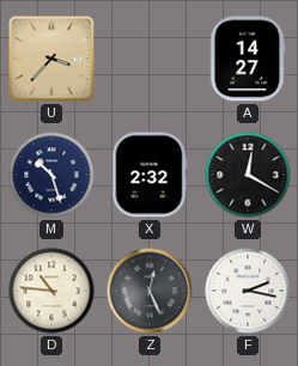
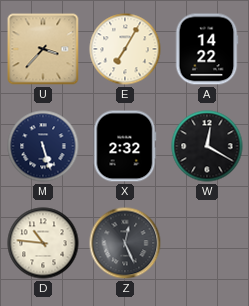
E: none -> 7:05
A: 14:27 -> 14:22
M: 10:27 -> 5:27
F: 2:17 -> none
